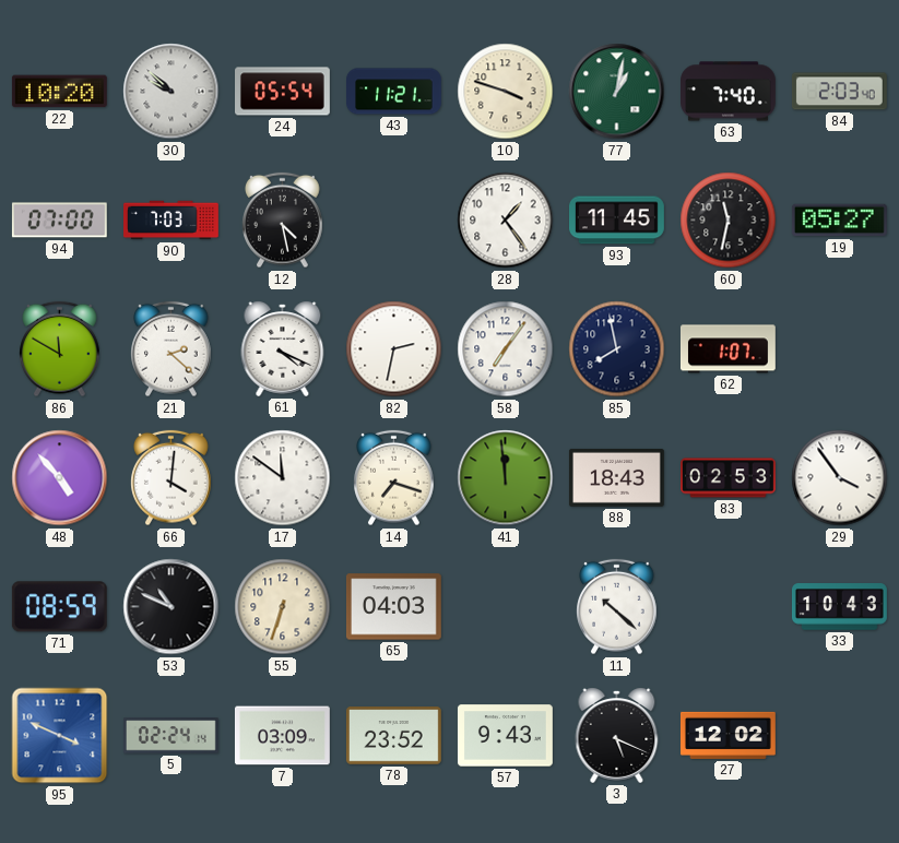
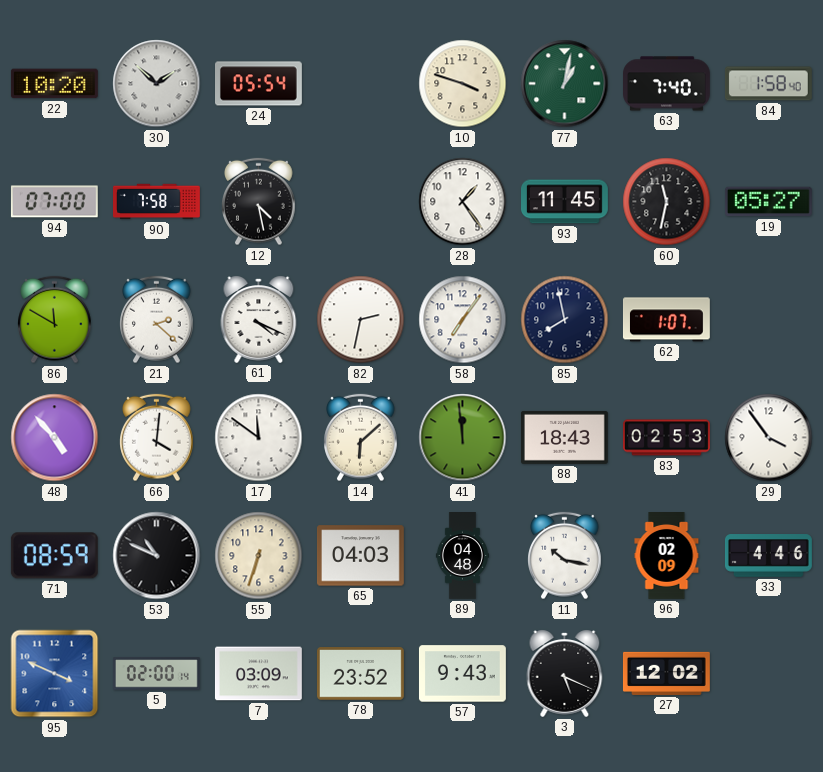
30: 9:52 -> 1:52
43: 11:21 -> none
84: 2:03 -> 1:58
90: 7:03 -> 7:58
14: 7:18 -> 6:08
89: none -> 04:48
11: 10:22 -> 10:17
96: none -> 02:09
33: 10:43 -> 4:46
5: 02:24 -> 02:00
